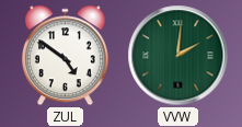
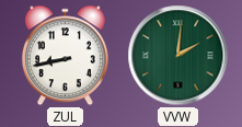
ZUL: 4:51 -> 8:43
